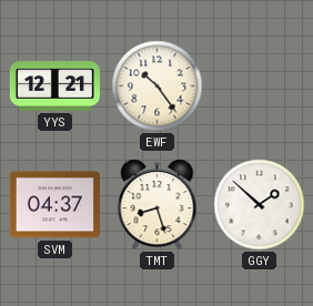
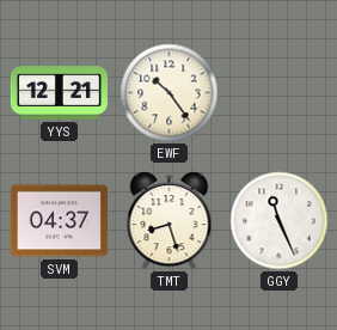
GGY: 1:52 -> 11:26
